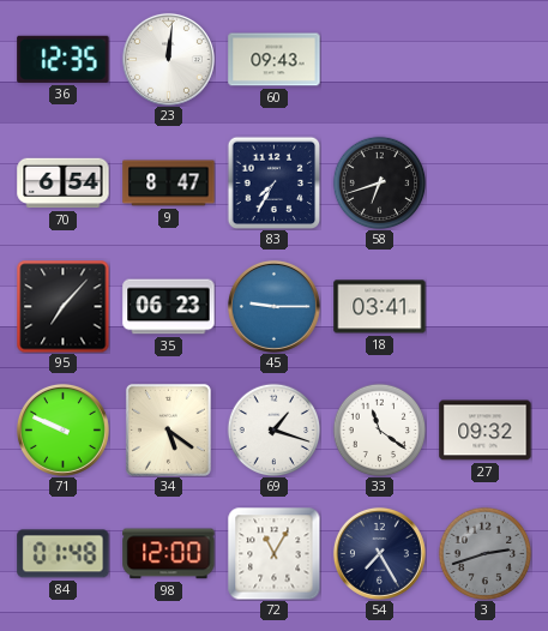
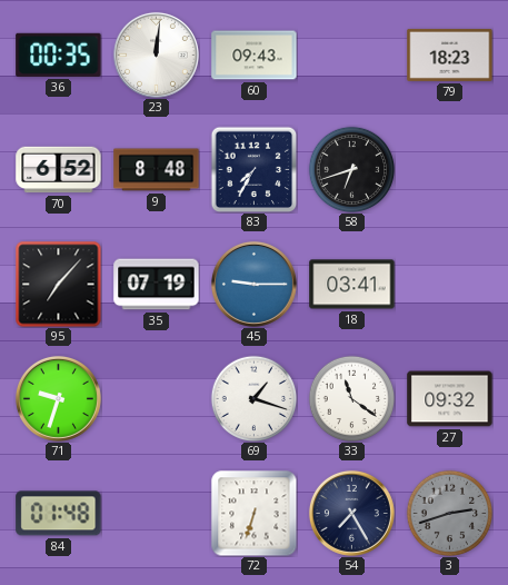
36: 12:35 -> 00:35
79: none -> 18:23
70: 6:54 -> 6:52
9: 8:47 -> 8:48
35: 06:23 -> 07:19
71: 9:49 -> 9:33
34: 5:21 -> none
98: 12:00 -> none
72: 11:05 -> 6:33
